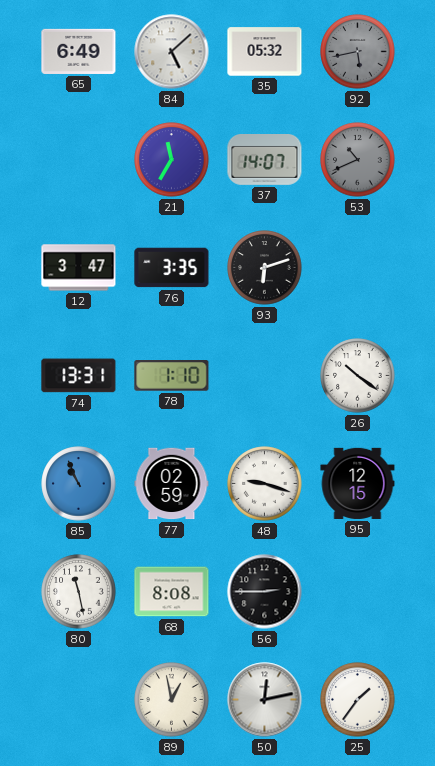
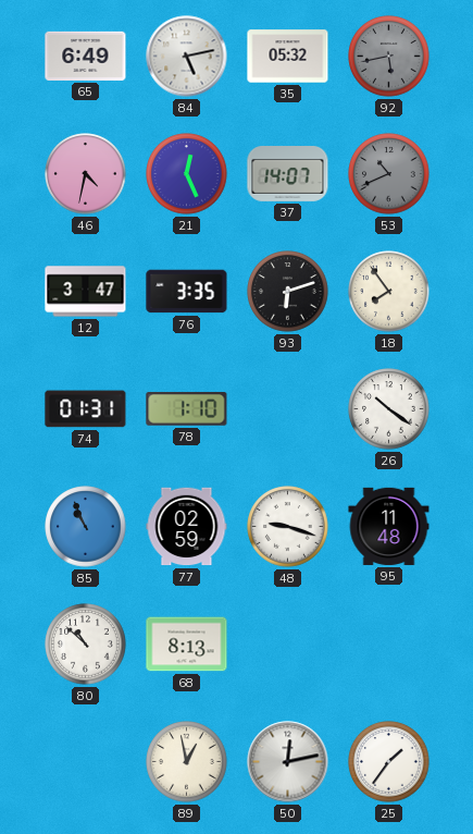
84: 5:08 -> 5:13
46: none -> 4:32
21: 11:35 -> 12:26
18: none -> 7:54
74: 13:31 -> 01:31
95: 12:15 -> 11:48
80: 11:28 -> 10:52
68: 8:08 -> 8:13
56: 2:45 -> none
